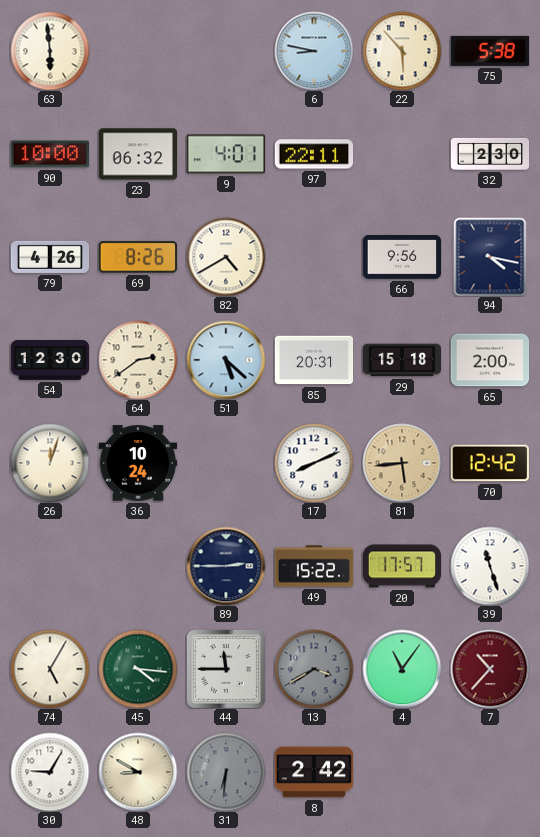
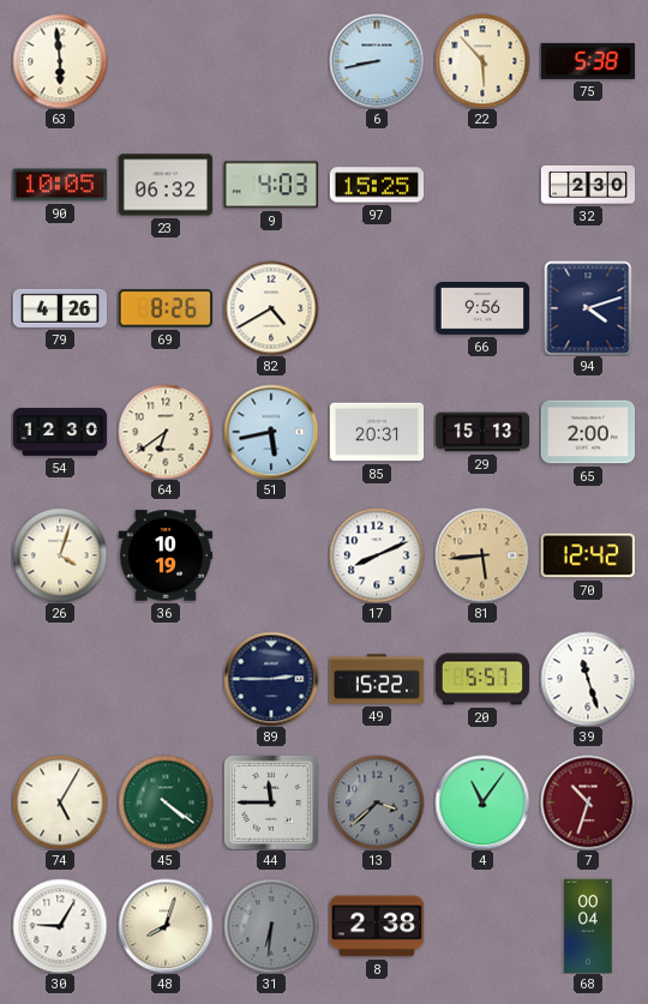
6: 8:47 -> 8:43
90: 10:00 -> 10:05
9: 4:01 -> 4:03
97: 22:11 -> 15:25
94: 4:17 -> 4:12
64: 2:39 -> 6:39
51: 5:22 -> 5:43
29: 15:18 -> 15:13
26: 12:03 -> 4:03
36: 10:24 -> 10:19
20: 17:57 -> 5:57
45: 4:16 -> 4:21
13: 3:40 -> 3:38
7: 10:37 -> 10:33
48: 8:50 -> 8:03
8: 2:42 -> 2:38
68: none -> 00:04
